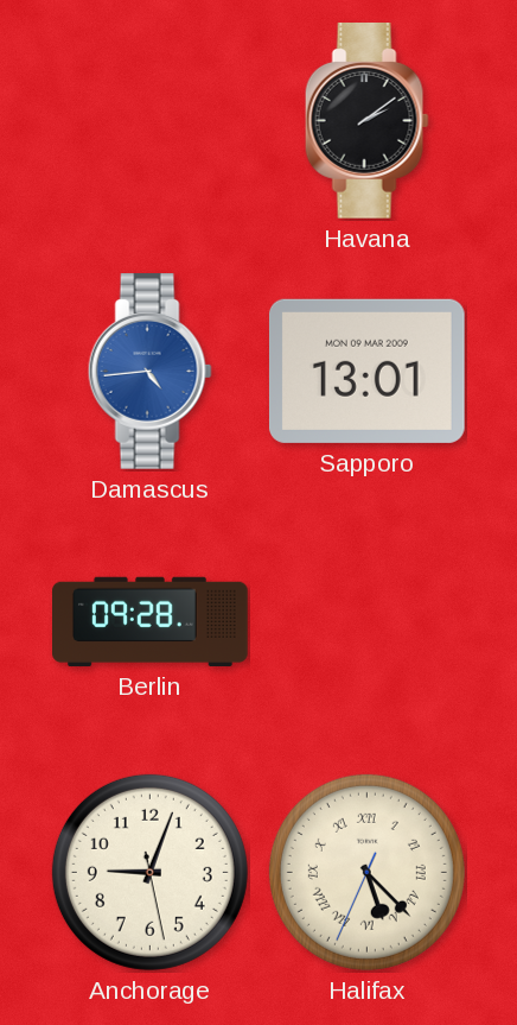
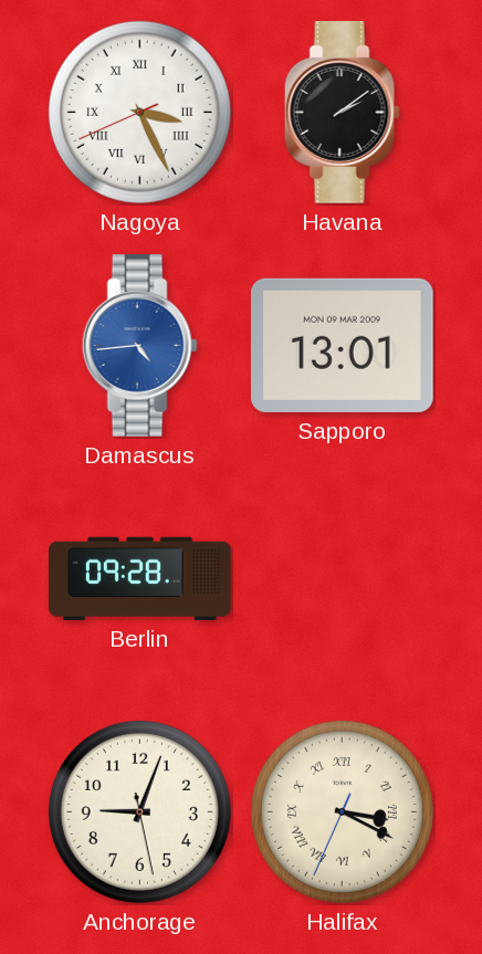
Nagoya: none -> 3:25
Halifax: 5:22 -> 3:19
